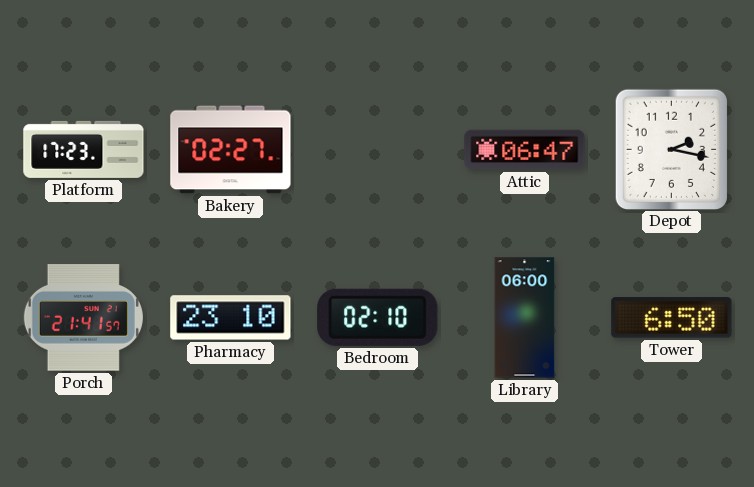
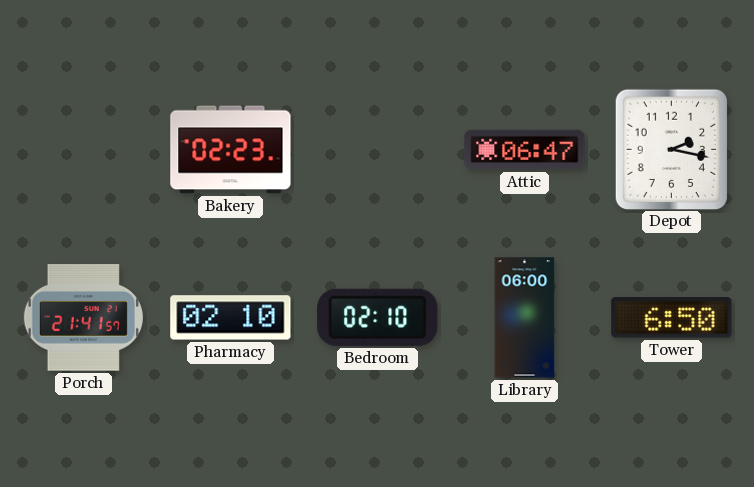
Platform: 17:23 -> none
Bakery: 02:27 -> 02:23
Pharmacy: 23:10 -> 02:10
